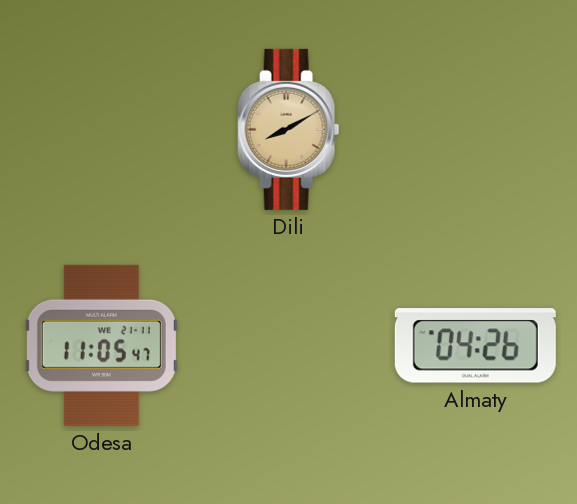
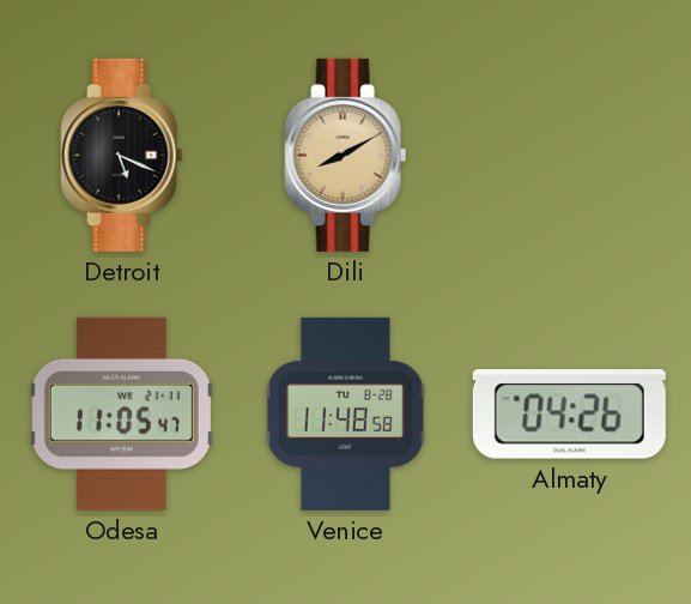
Detroit: none -> 5:19
Venice: none -> 11:48
